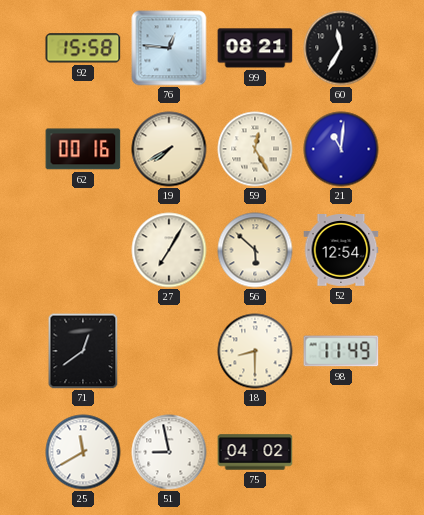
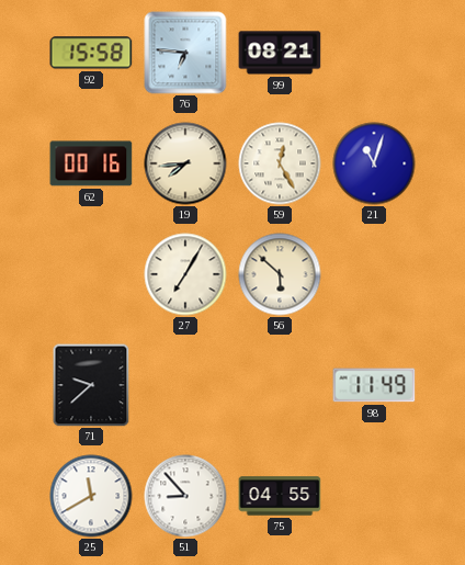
76: 12:46 -> 6:46
60: 11:35 -> none
19: 7:40 -> 7:44
21: 11:01 -> 11:03
52: 12:54 -> none
71: 12:39 -> 9:38
18: 8:30 -> none
51: 8:58 -> 8:53
75: 04:02 -> 04:55
